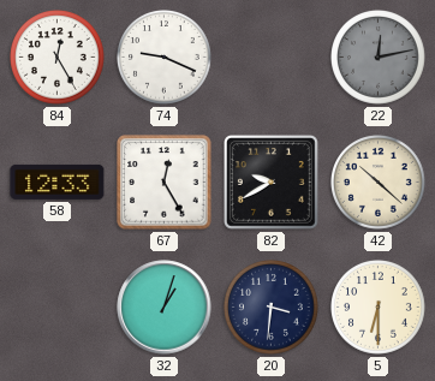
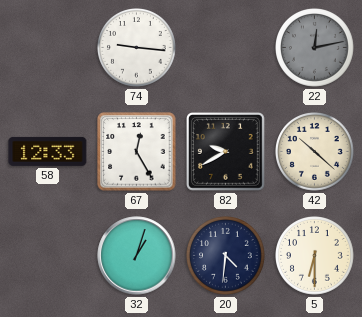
84: 12:25 -> none
74: 9:19 -> 9:16
20: 3:31 -> 4:31
